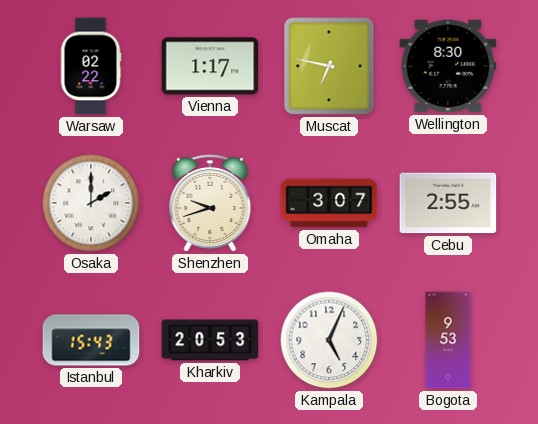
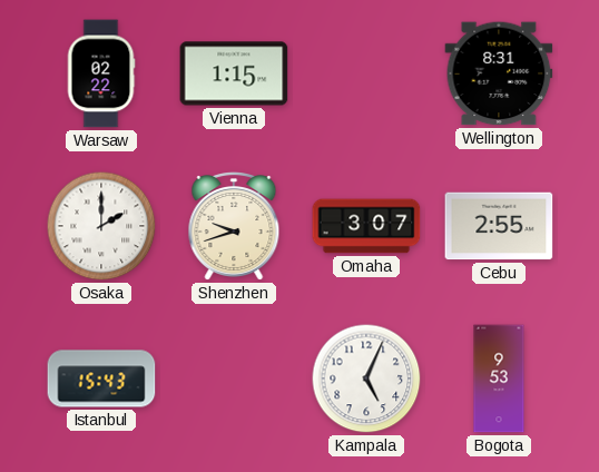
Vienna: 1:17 -> 1:15
Muscat: 6:47 -> none
Wellington: 8:30 -> 8:31
Kharkiv: 20:53 -> none
